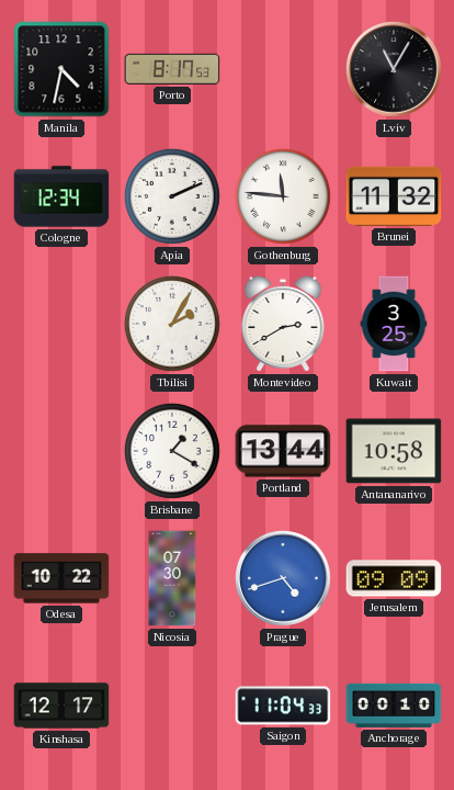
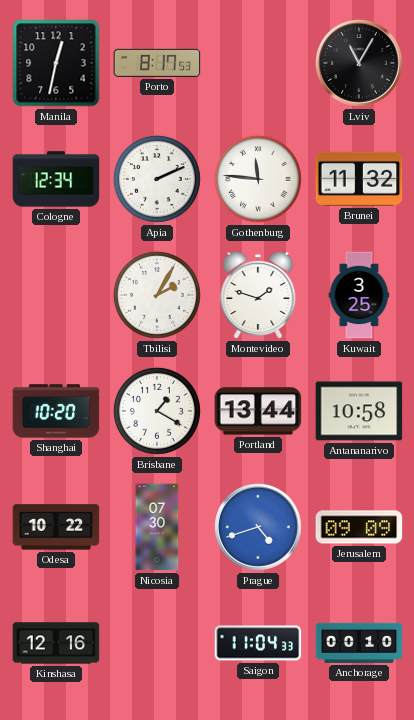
Manila: 4:32 -> 12:32
Montevideo: 2:40 -> 1:48
Shanghai: none -> 10:20
Kinshasa: 12:17 -> 12:16
